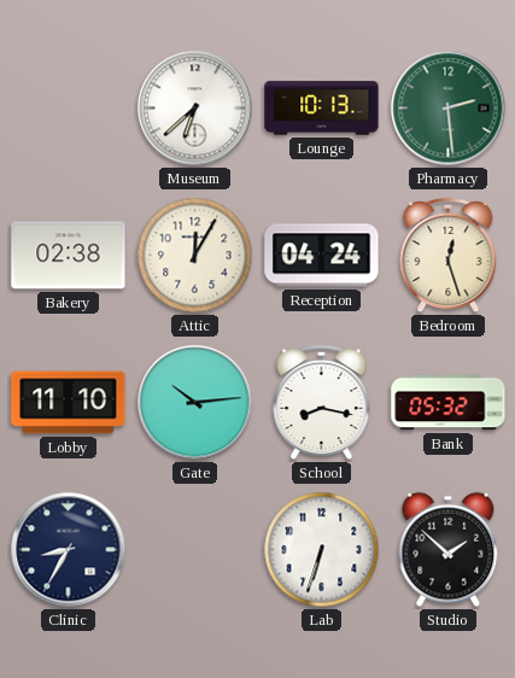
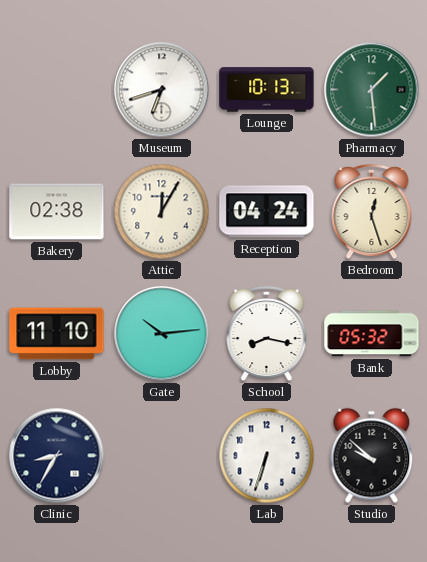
Museum: 6:38 -> 6:42
Pharmacy: 2:29 -> 1:29
Studio: 1:52 -> 9:52
